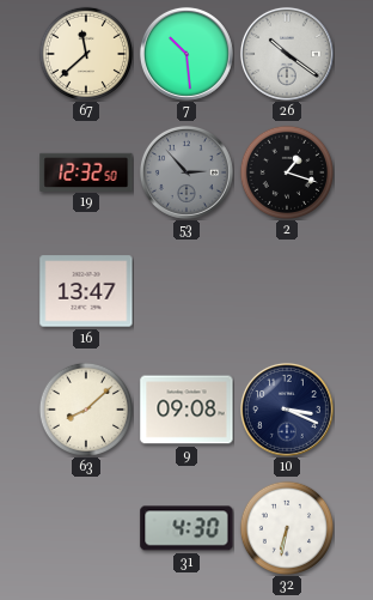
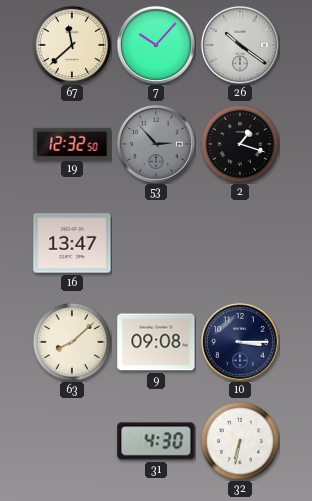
7: 10:29 -> 10:07
10: 3:19 -> 3:15
